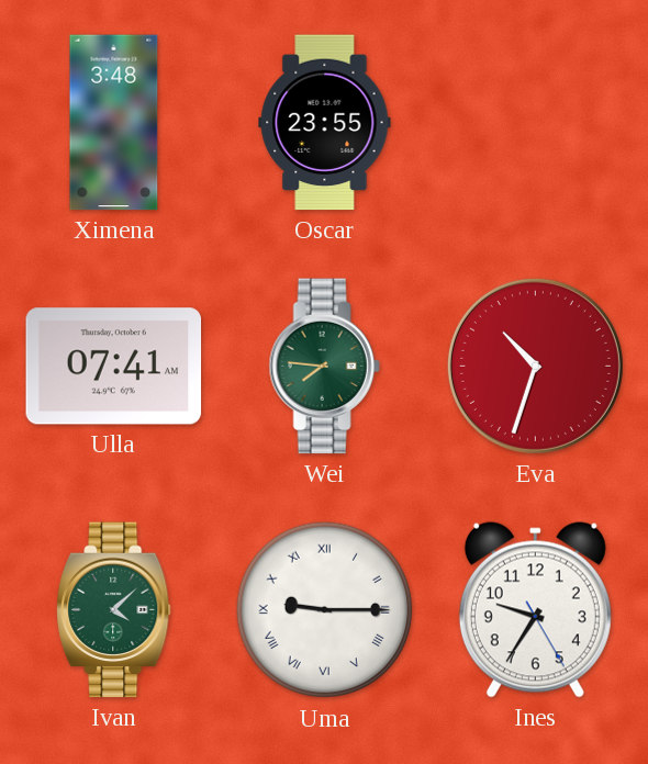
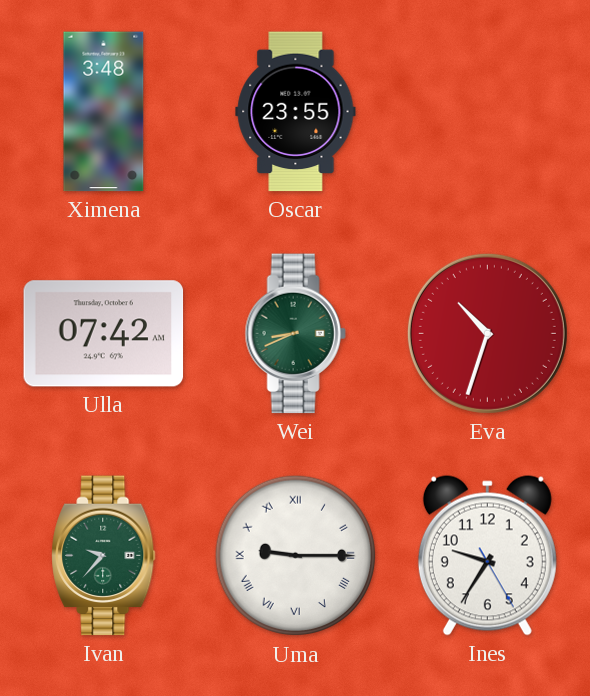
Ulla: 07:41 -> 07:42
Wei: 7:46 -> 8:41
Ivan: 4:08 -> 9:37
